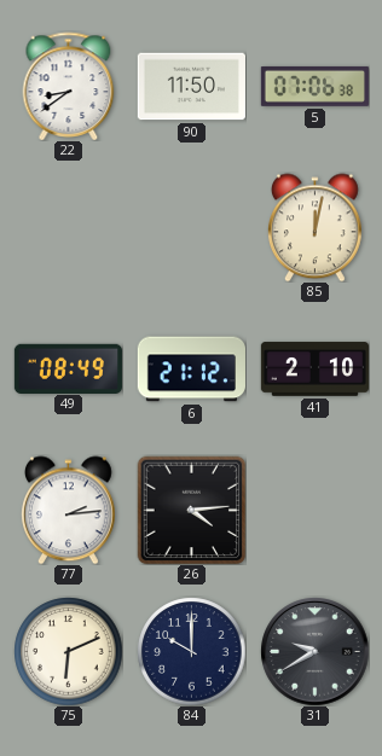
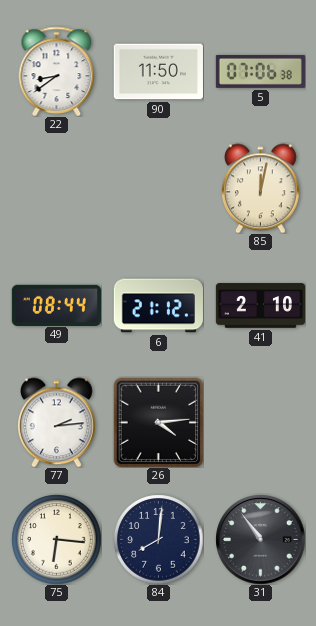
49: 08:49 -> 08:44
75: 6:11 -> 6:16
84: 10:00 -> 8:01
31: 9:40 -> 10:54
